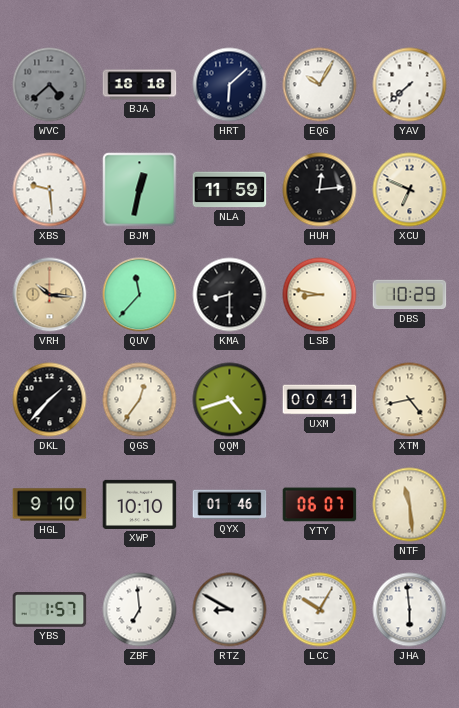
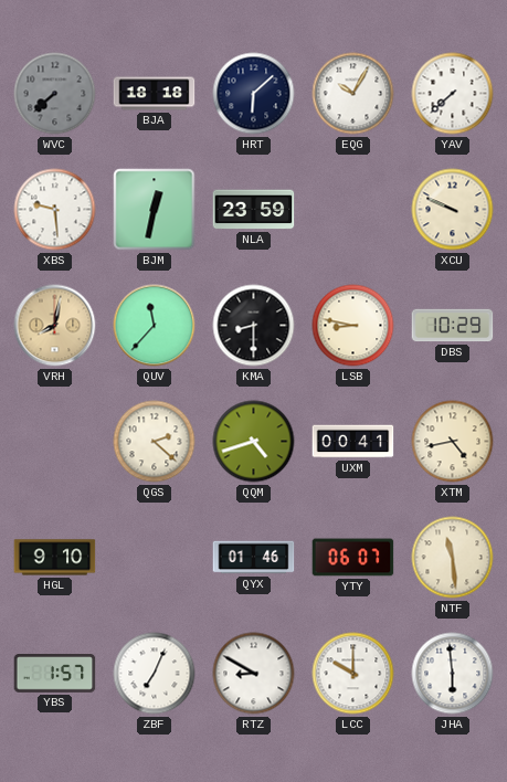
WVC: 4:38 -> 7:38
NLA: 11:59 -> 23:59
HUH: 12:14 -> none
XCU: 6:49 -> 9:49
VRH: 10:16 -> 8:02
DKL: 1:37 -> none
QGS: 12:36 -> 2:22
XWP: 10:10 -> none
ZBF: 6:59 -> 7:04
LCC: 10:05 -> 10:00
